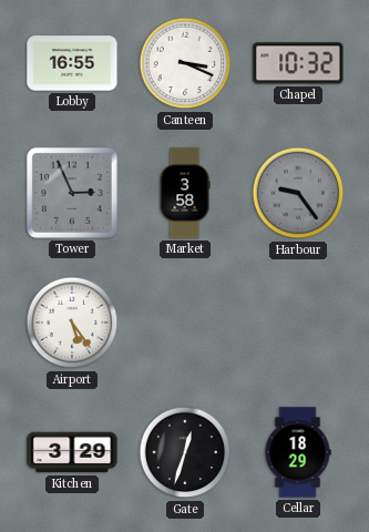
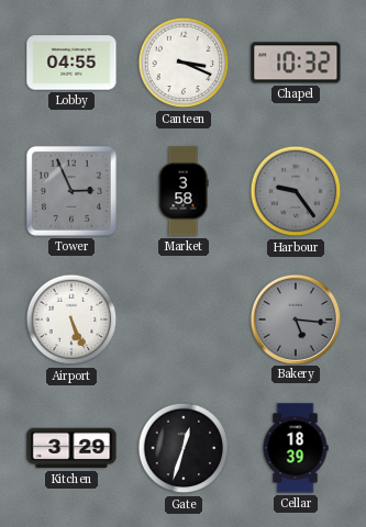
Lobby: 16:55 -> 04:55
Airport: 5:24 -> 5:26
Bakery: none -> 5:16
Cellar: 18:29 -> 18:39
